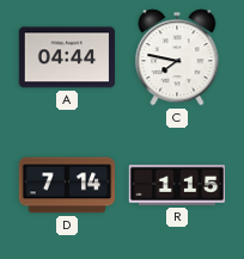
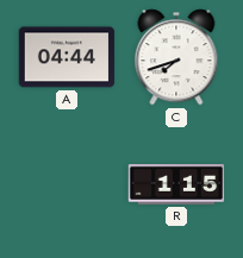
C: 7:47 -> 7:42
D: 7:14 -> none
